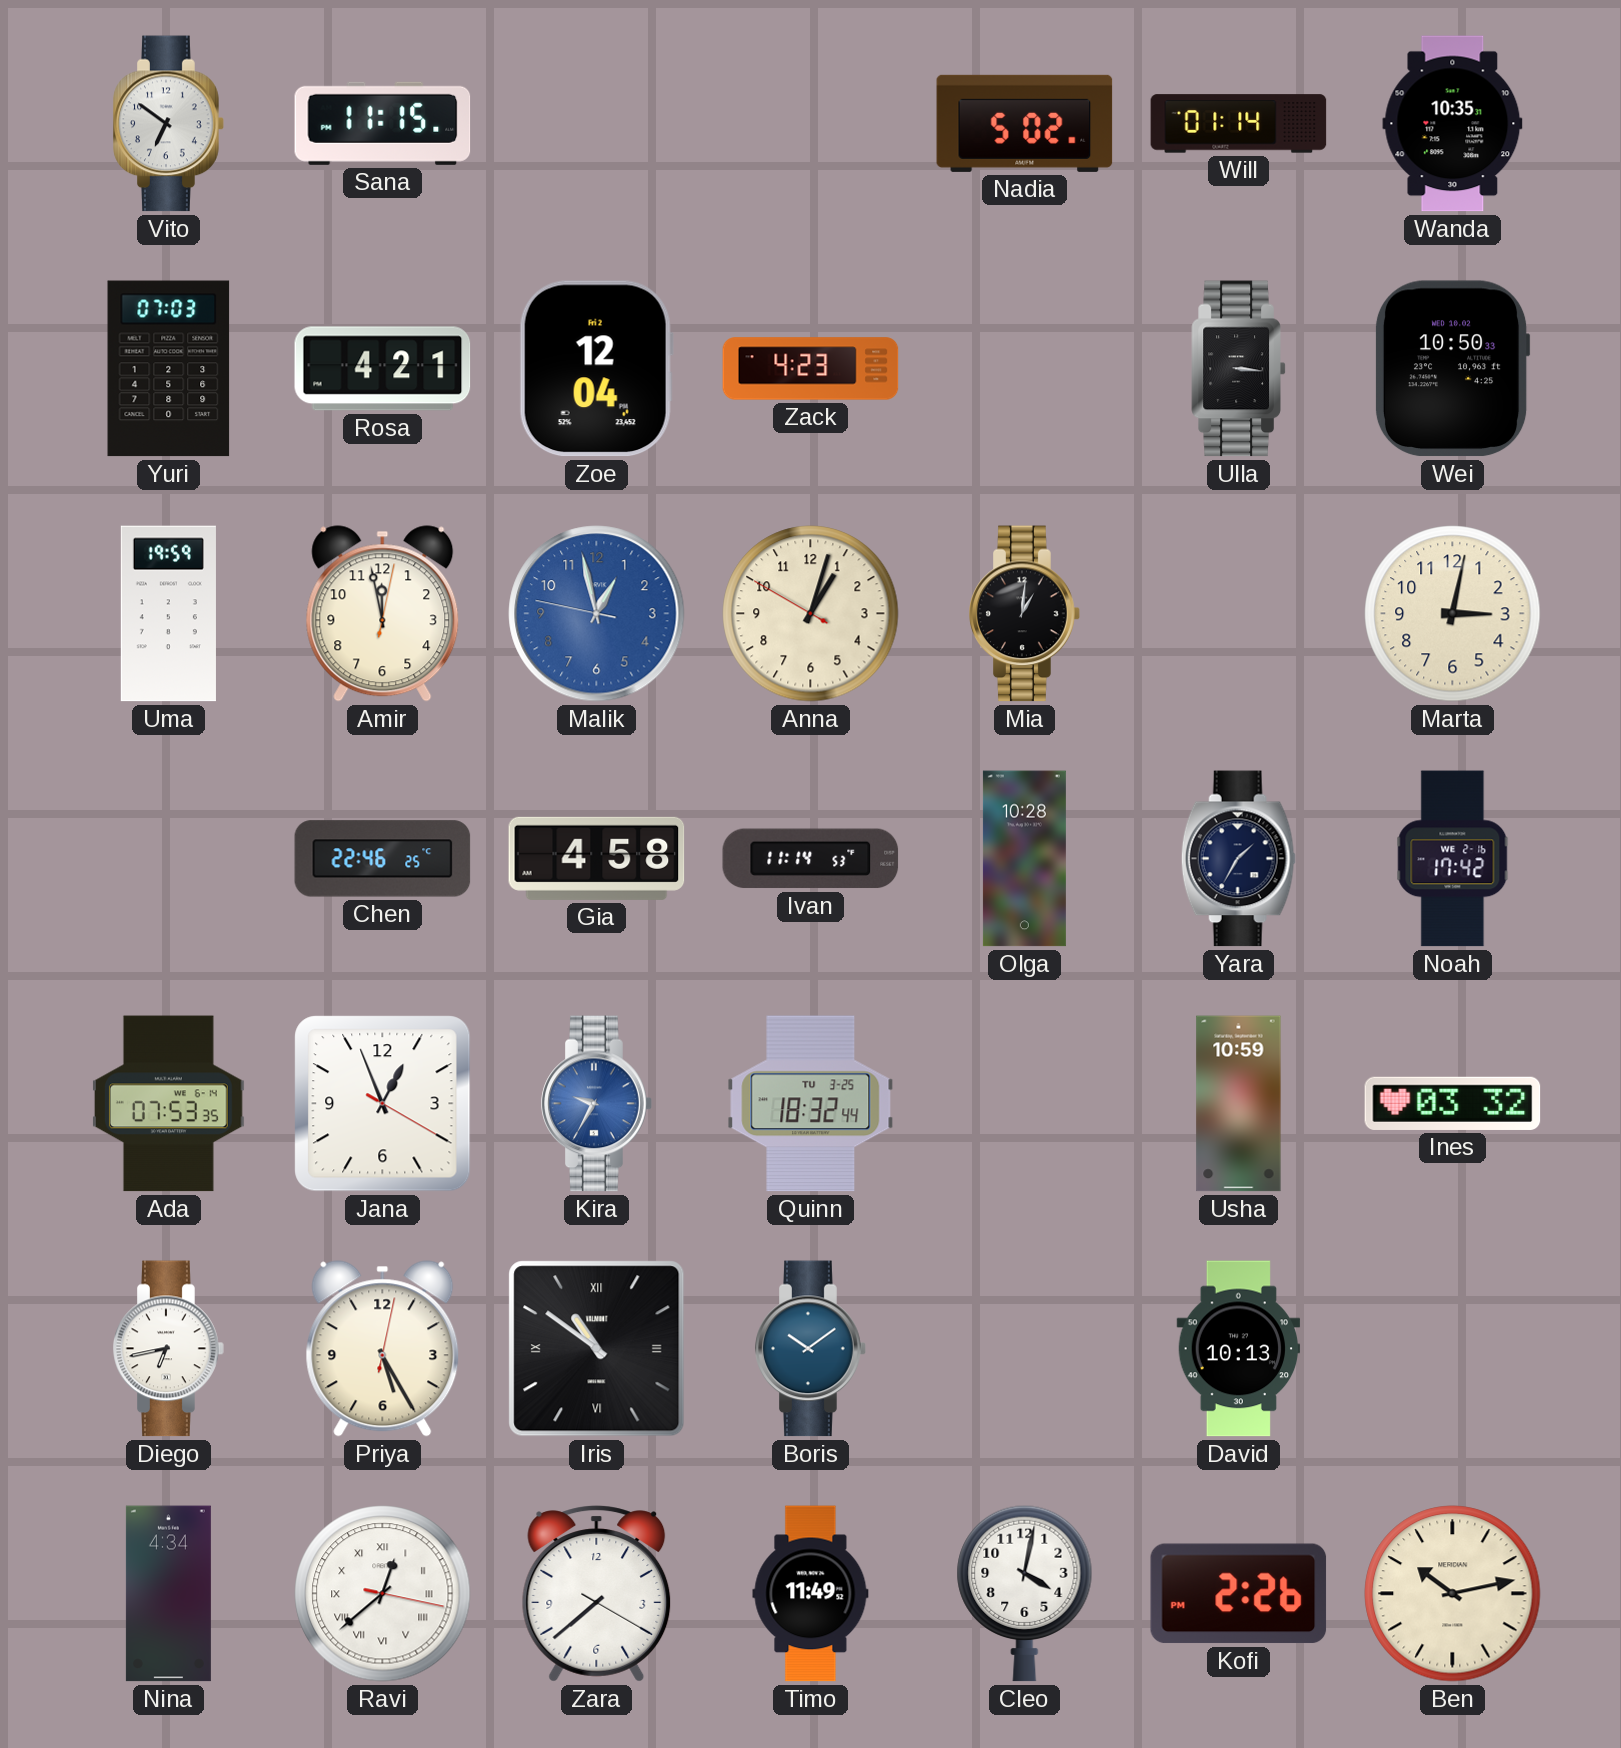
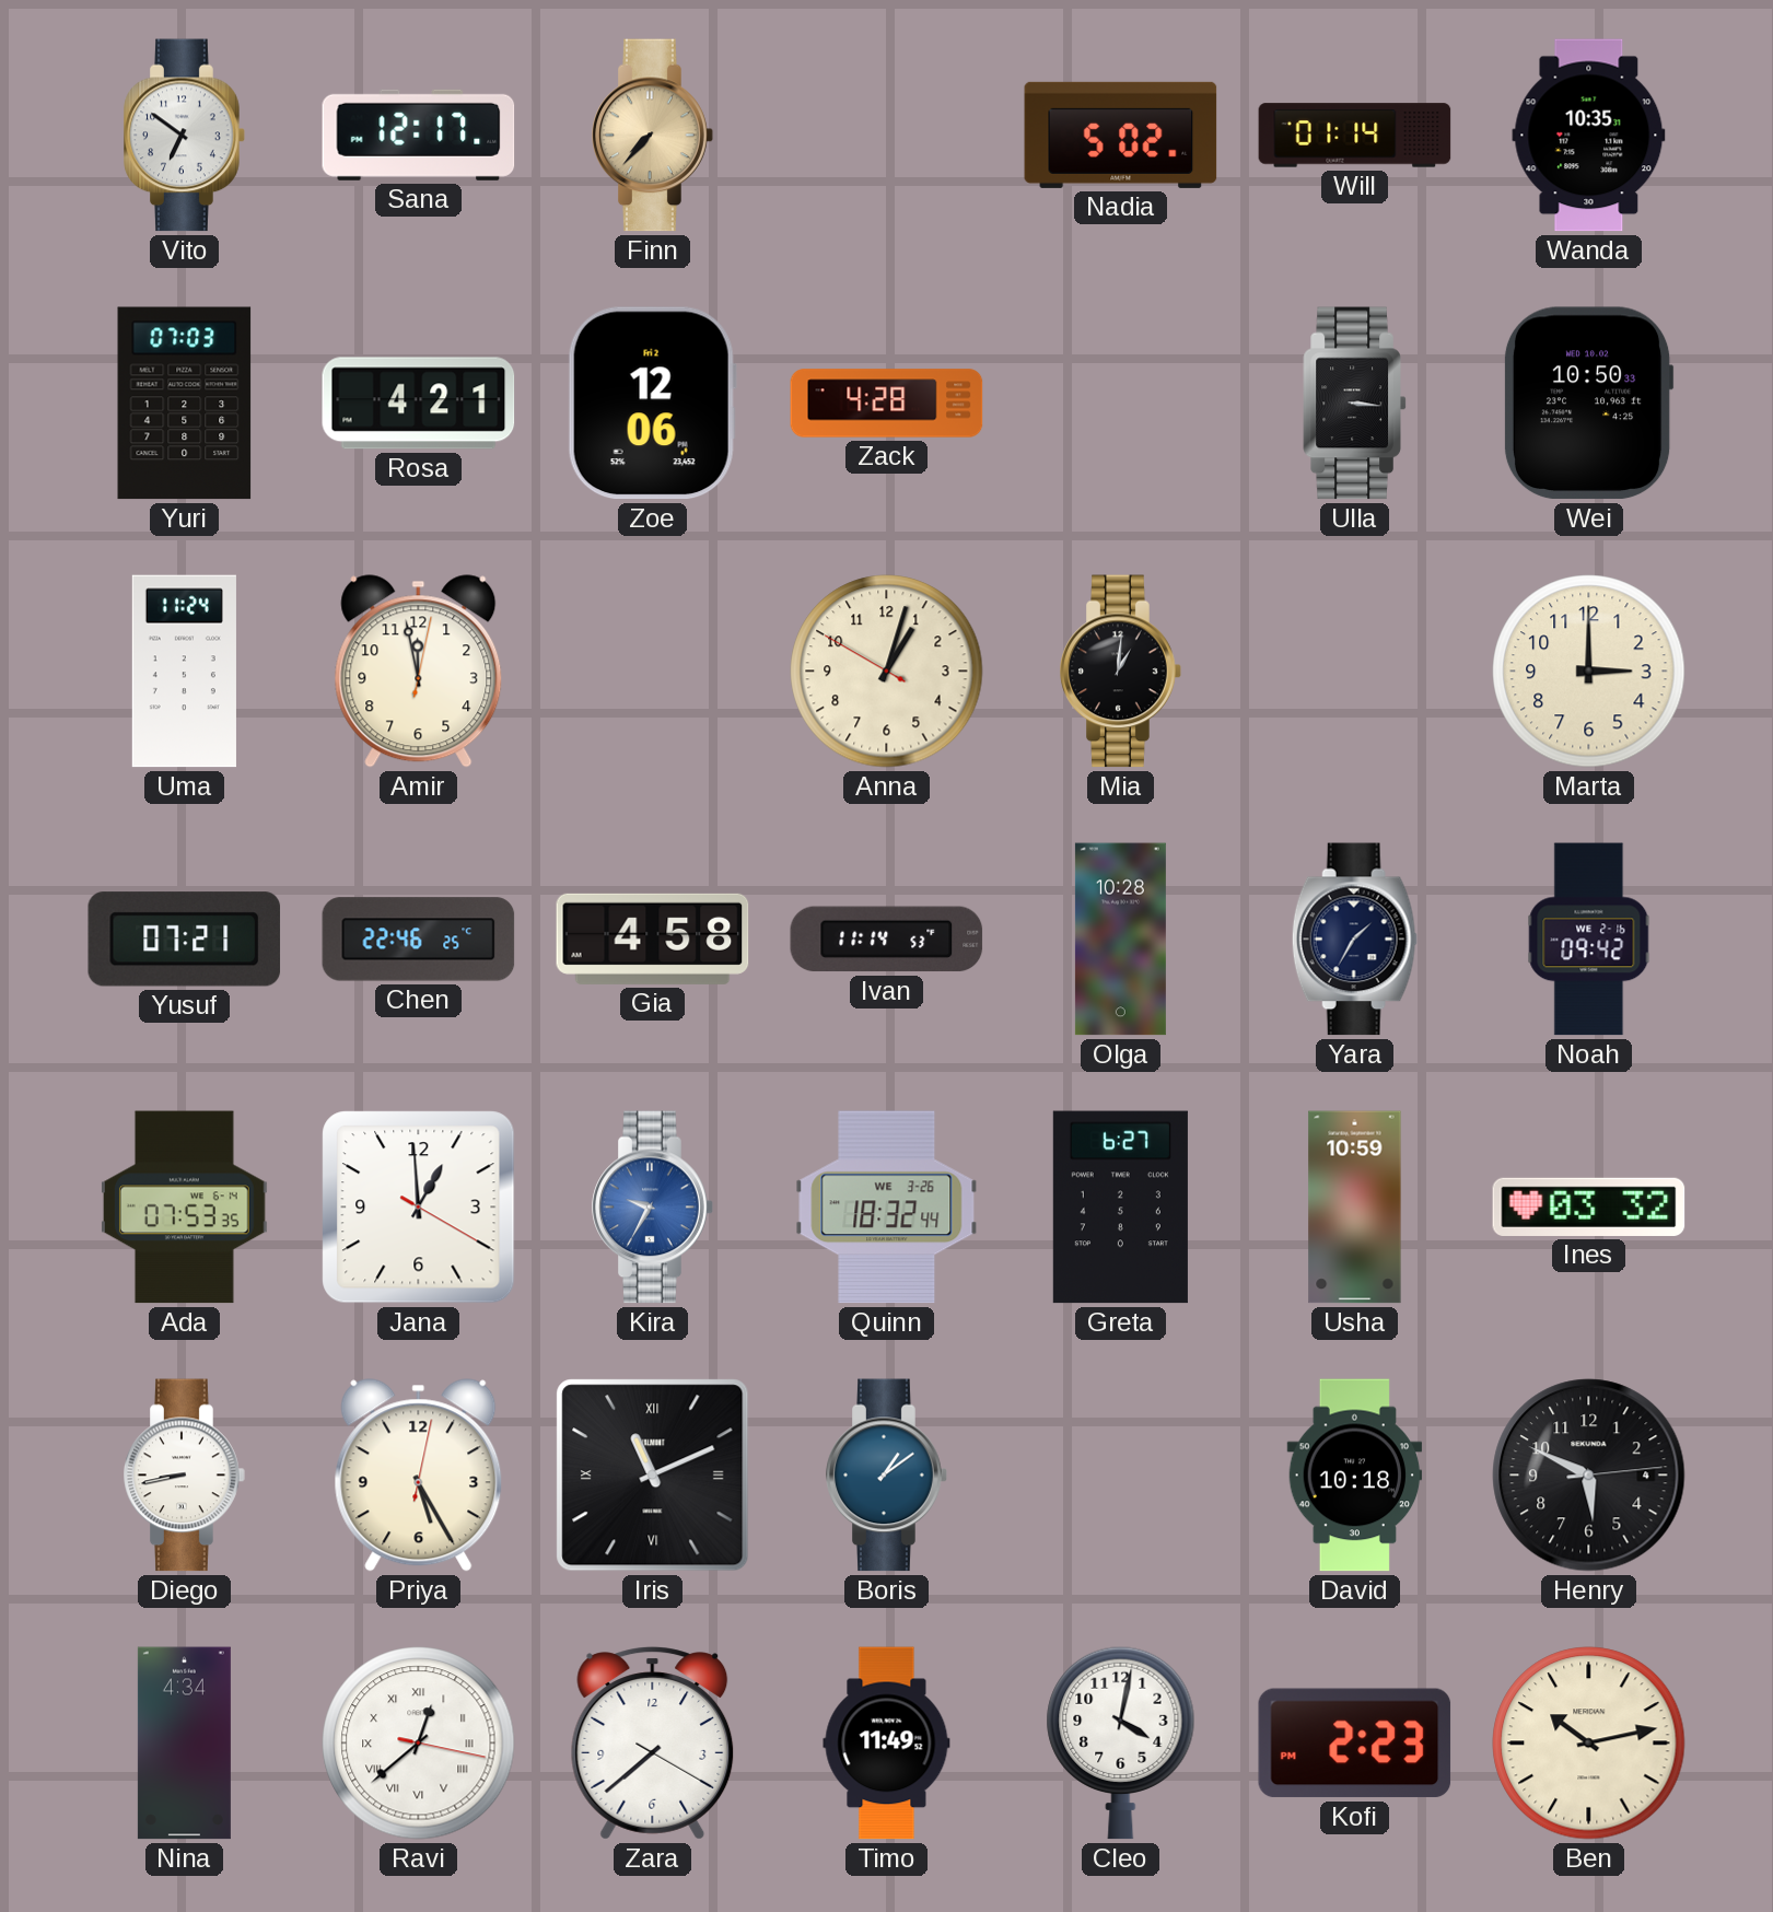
Sana: 11:15 -> 12:17
Finn: none -> 7:37
Zoe: 12:04 -> 12:06
Zack: 4:23 -> 4:28
Uma: 19:59 -> 11:24
Malik: 12:57 -> none
Marta: 3:02 -> 3:00
Yusuf: none -> 07:21
Noah: 17:42 -> 09:42
Jana: 12:56 -> 12:59
Quinn date: TU 3-25 -> WE 3-26
Greta: none -> 6:27
Diego: 6:43 -> 8:43
Iris: 10:51 -> 11:11
Boris: 10:09 -> 1:09
David: 10:13 -> 10:18
Henry: none -> 5:49
Kofi: 2:26 -> 2:23
